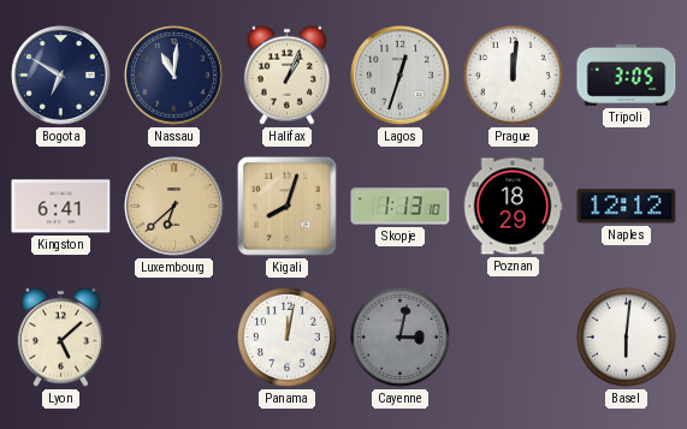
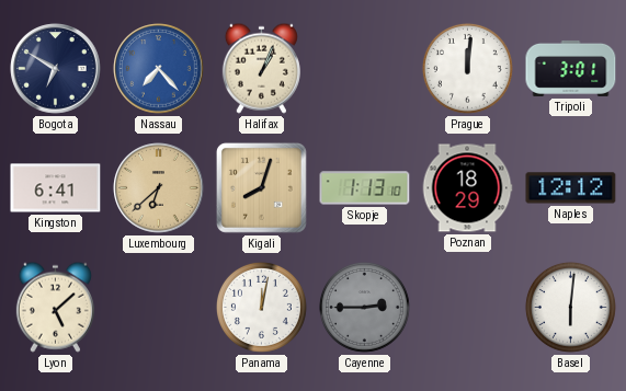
Nassau: 11:01 -> 7:23
Nassau dial: navy -> blue
Lagos: 12:33 -> none
Tripoli: 3:05 -> 3:01
Cayenne: 3:02 -> 2:45
